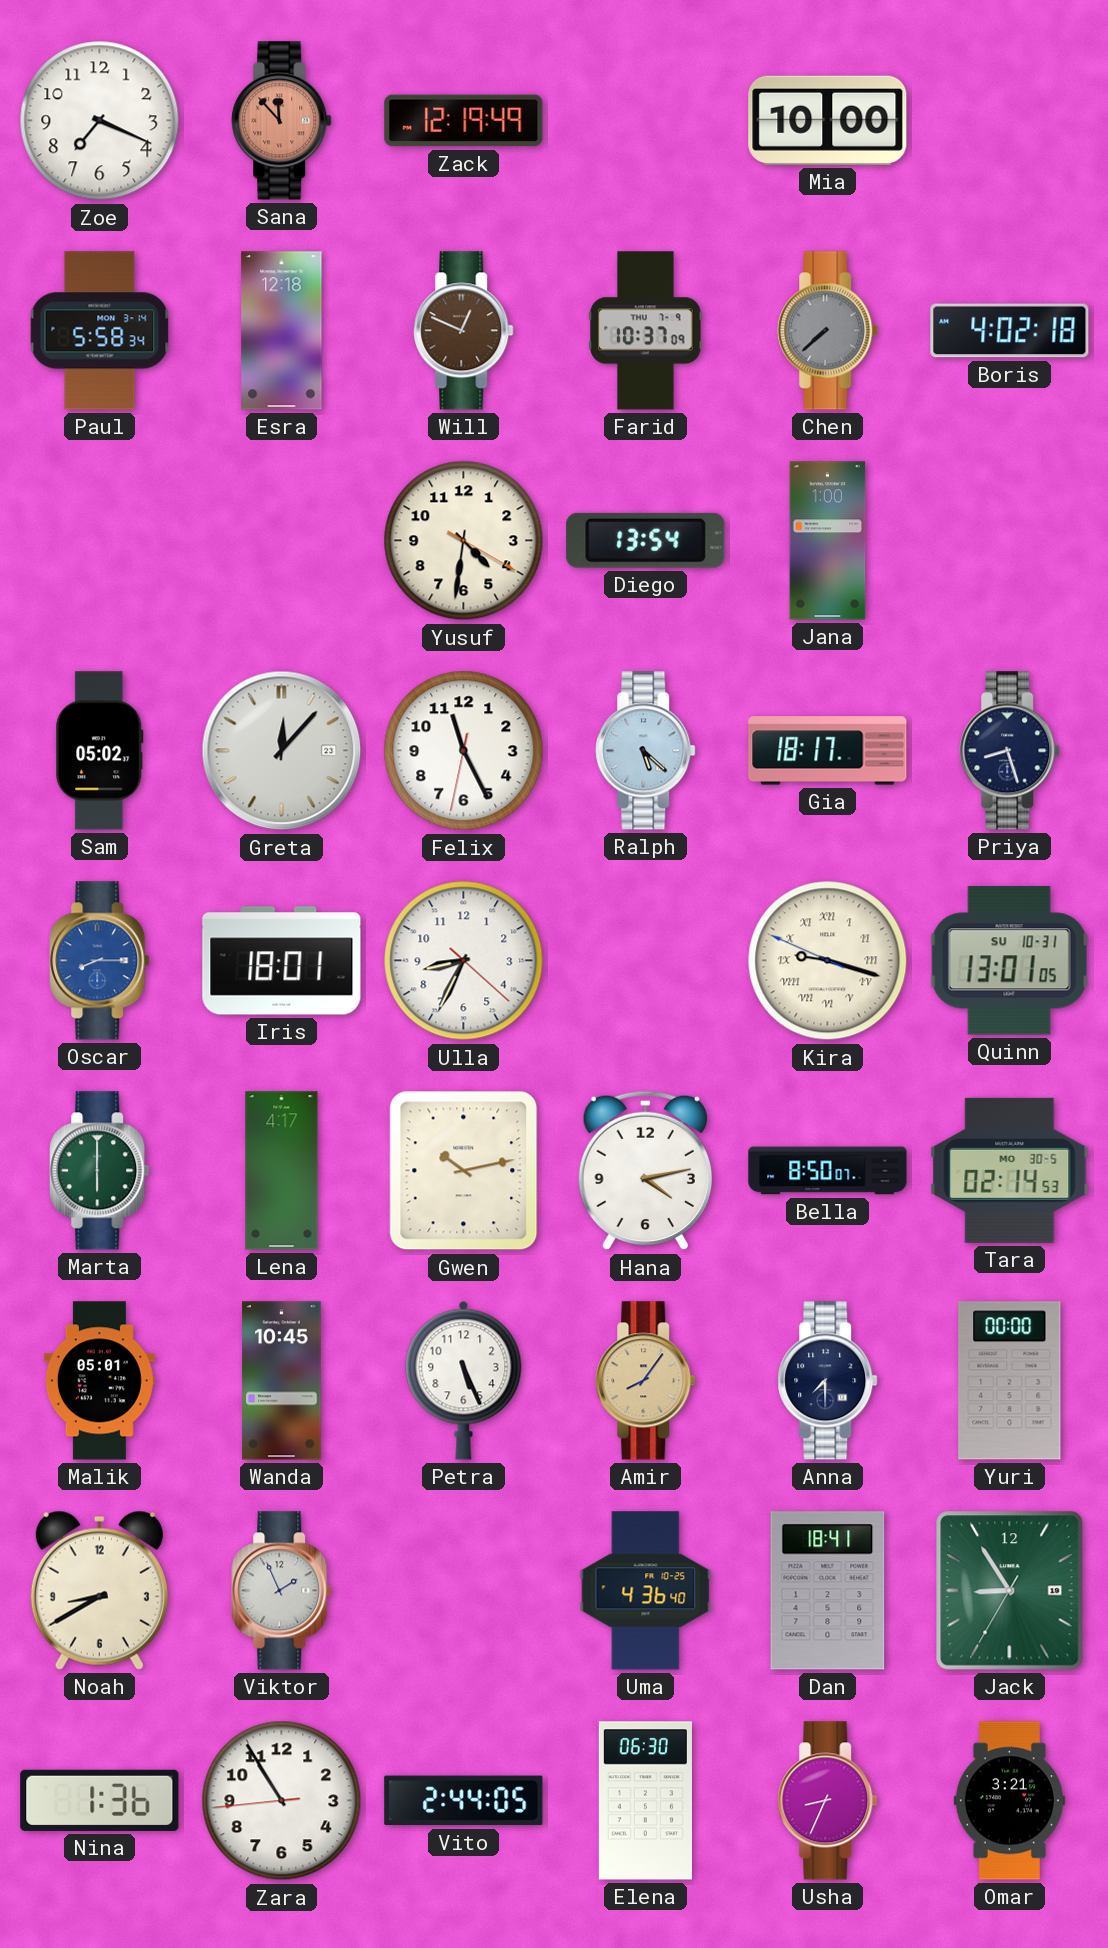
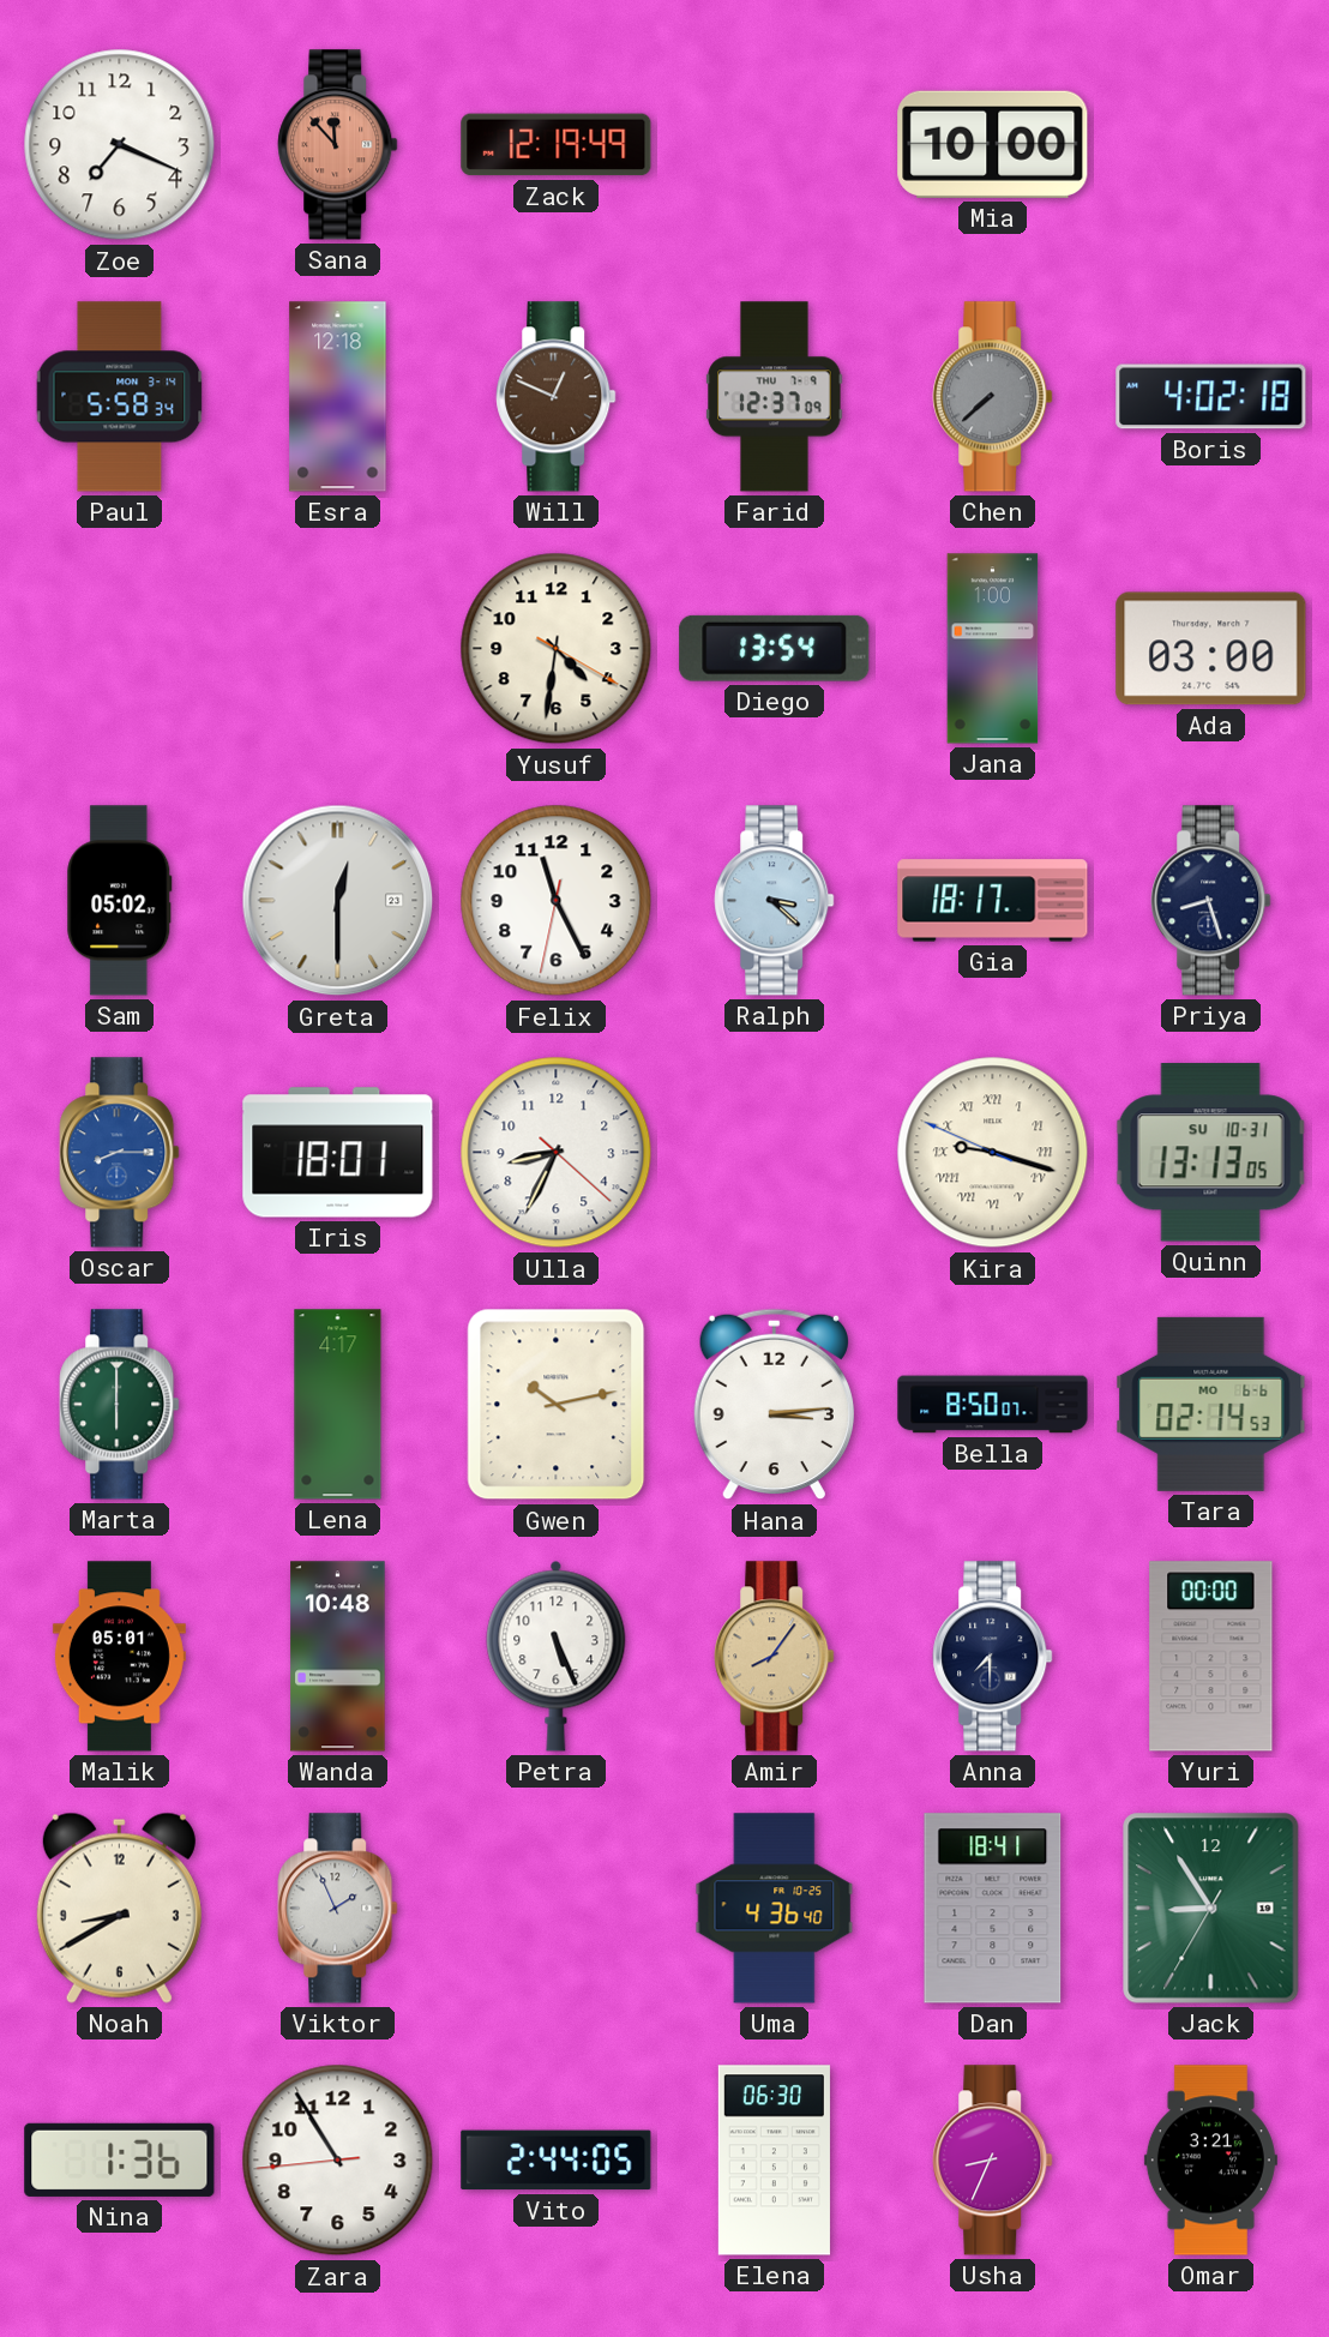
Farid: 10:37 -> 12:37
Ada: none -> 03:00
Greta: 12:07 -> 12:30
Ralph: 5:22 -> 3:22
Quinn: 13:01 -> 13:13
Hana: 4:13 -> 3:14
Tara date: MO 30-5 -> MO 6-6
Wanda: 10:45 -> 10:48
